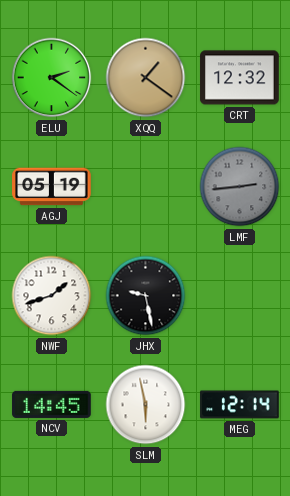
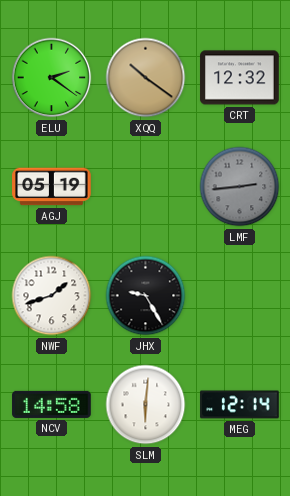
XQQ: 1:21 -> 10:21
JHX: 9:28 -> 9:25
NCV: 14:45 -> 14:58
SLM: 5:58 -> 6:01
